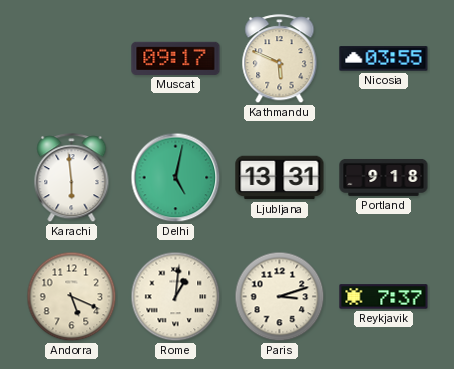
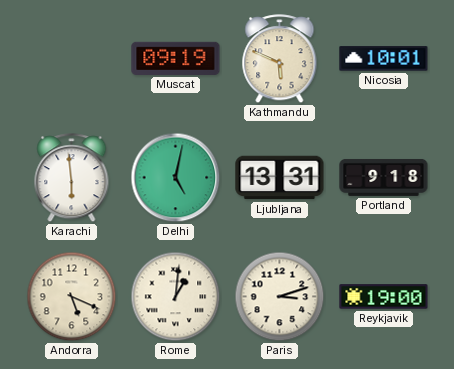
Muscat: 09:17 -> 09:19
Nicosia: 03:55 -> 10:01
Reykjavik: 7:37 -> 19:00
